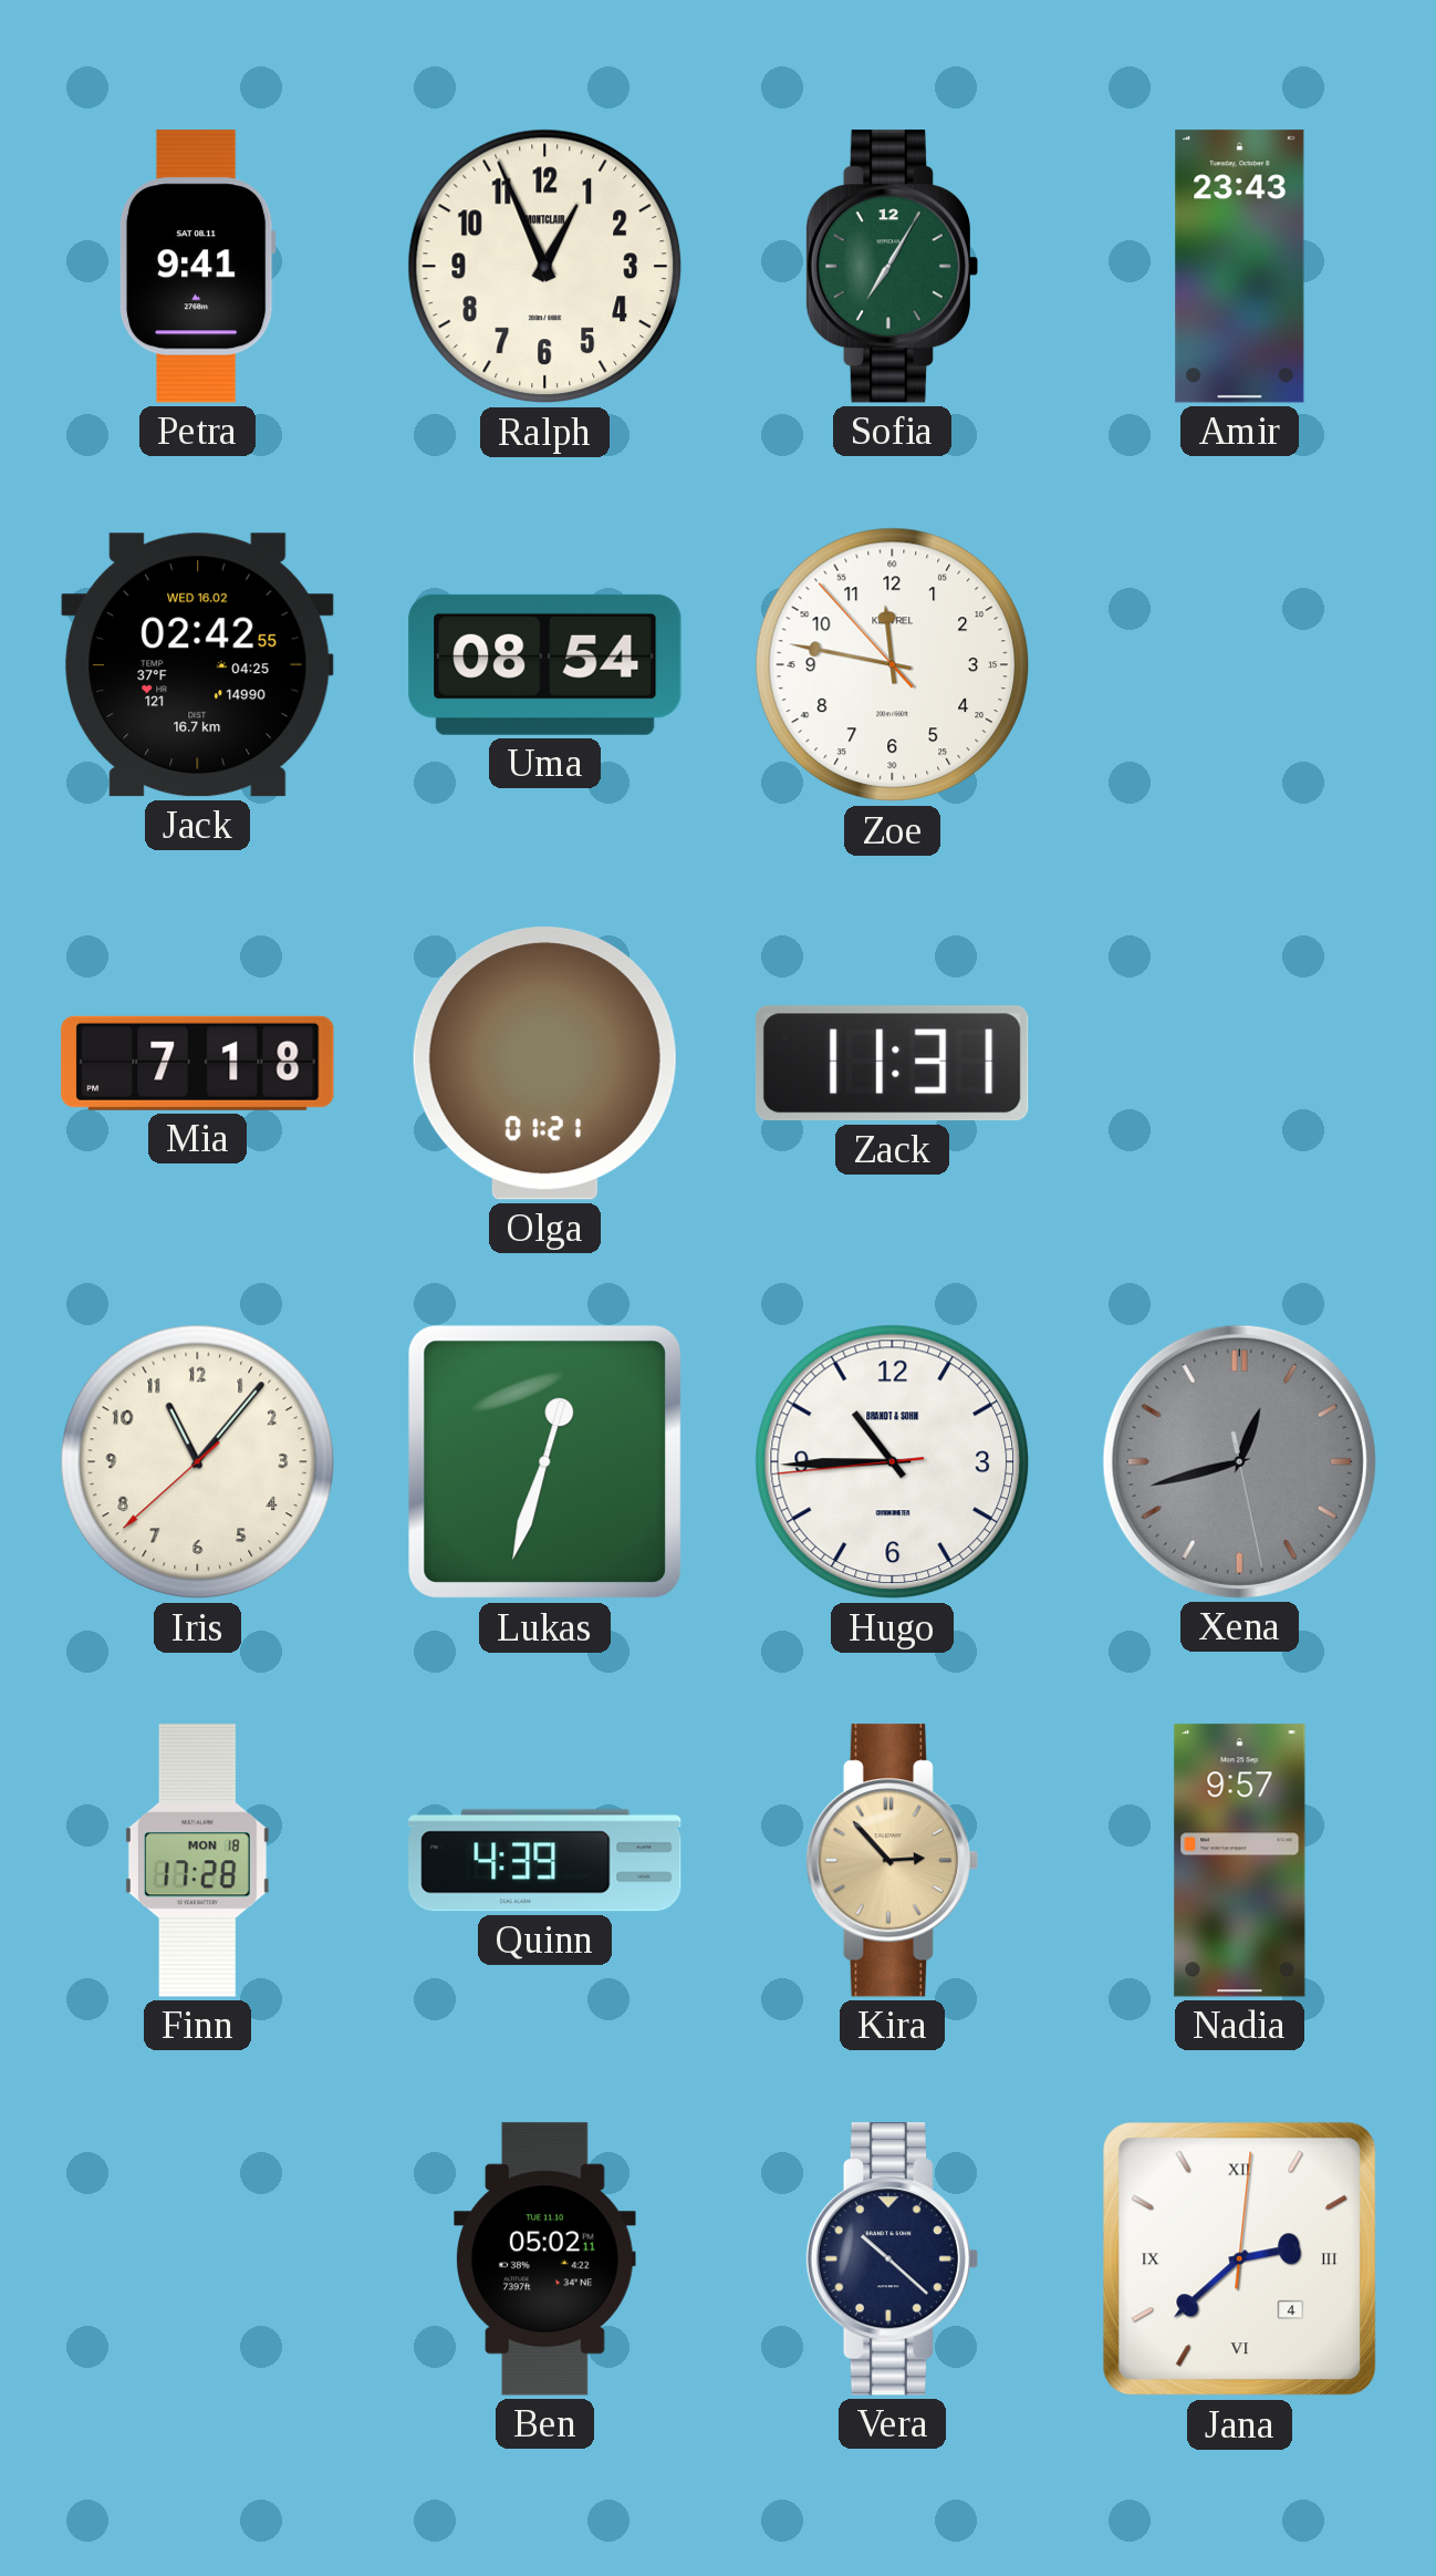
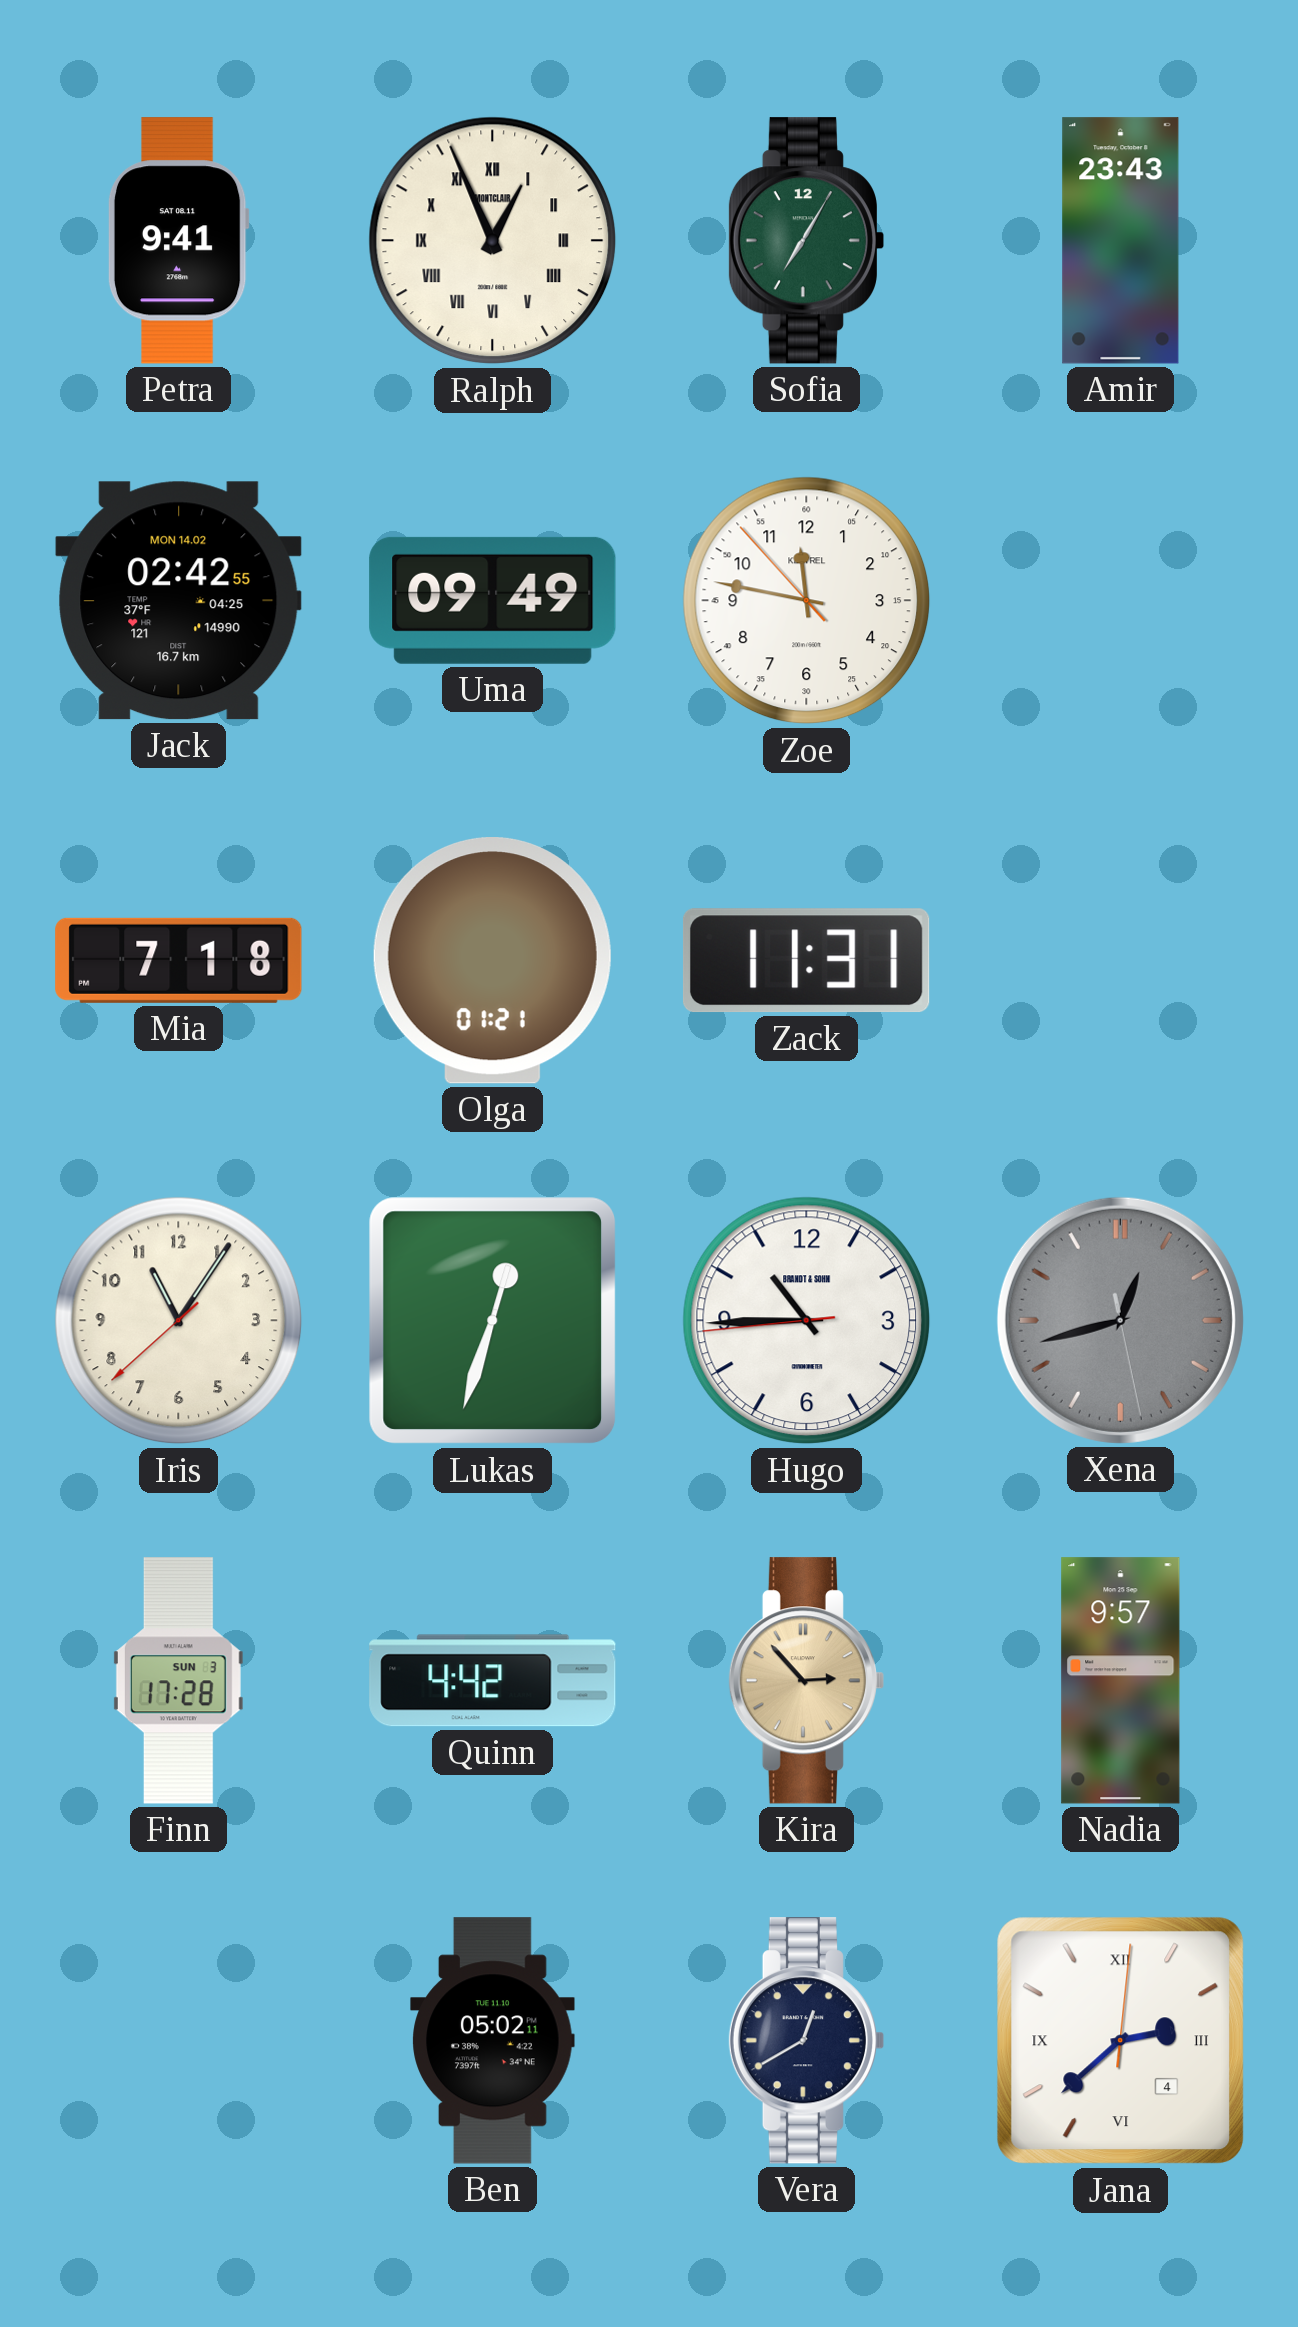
Ralph numerals: Arabic -> Roman
Jack date: WED 16.02 -> MON 14.02
Uma: 08:54 -> 09:49
Iris: 11:06 -> 11:05
Finn date: MON 18 -> SUN 3
Quinn: 4:39 -> 4:42
Vera: 10:22 -> 12:40
